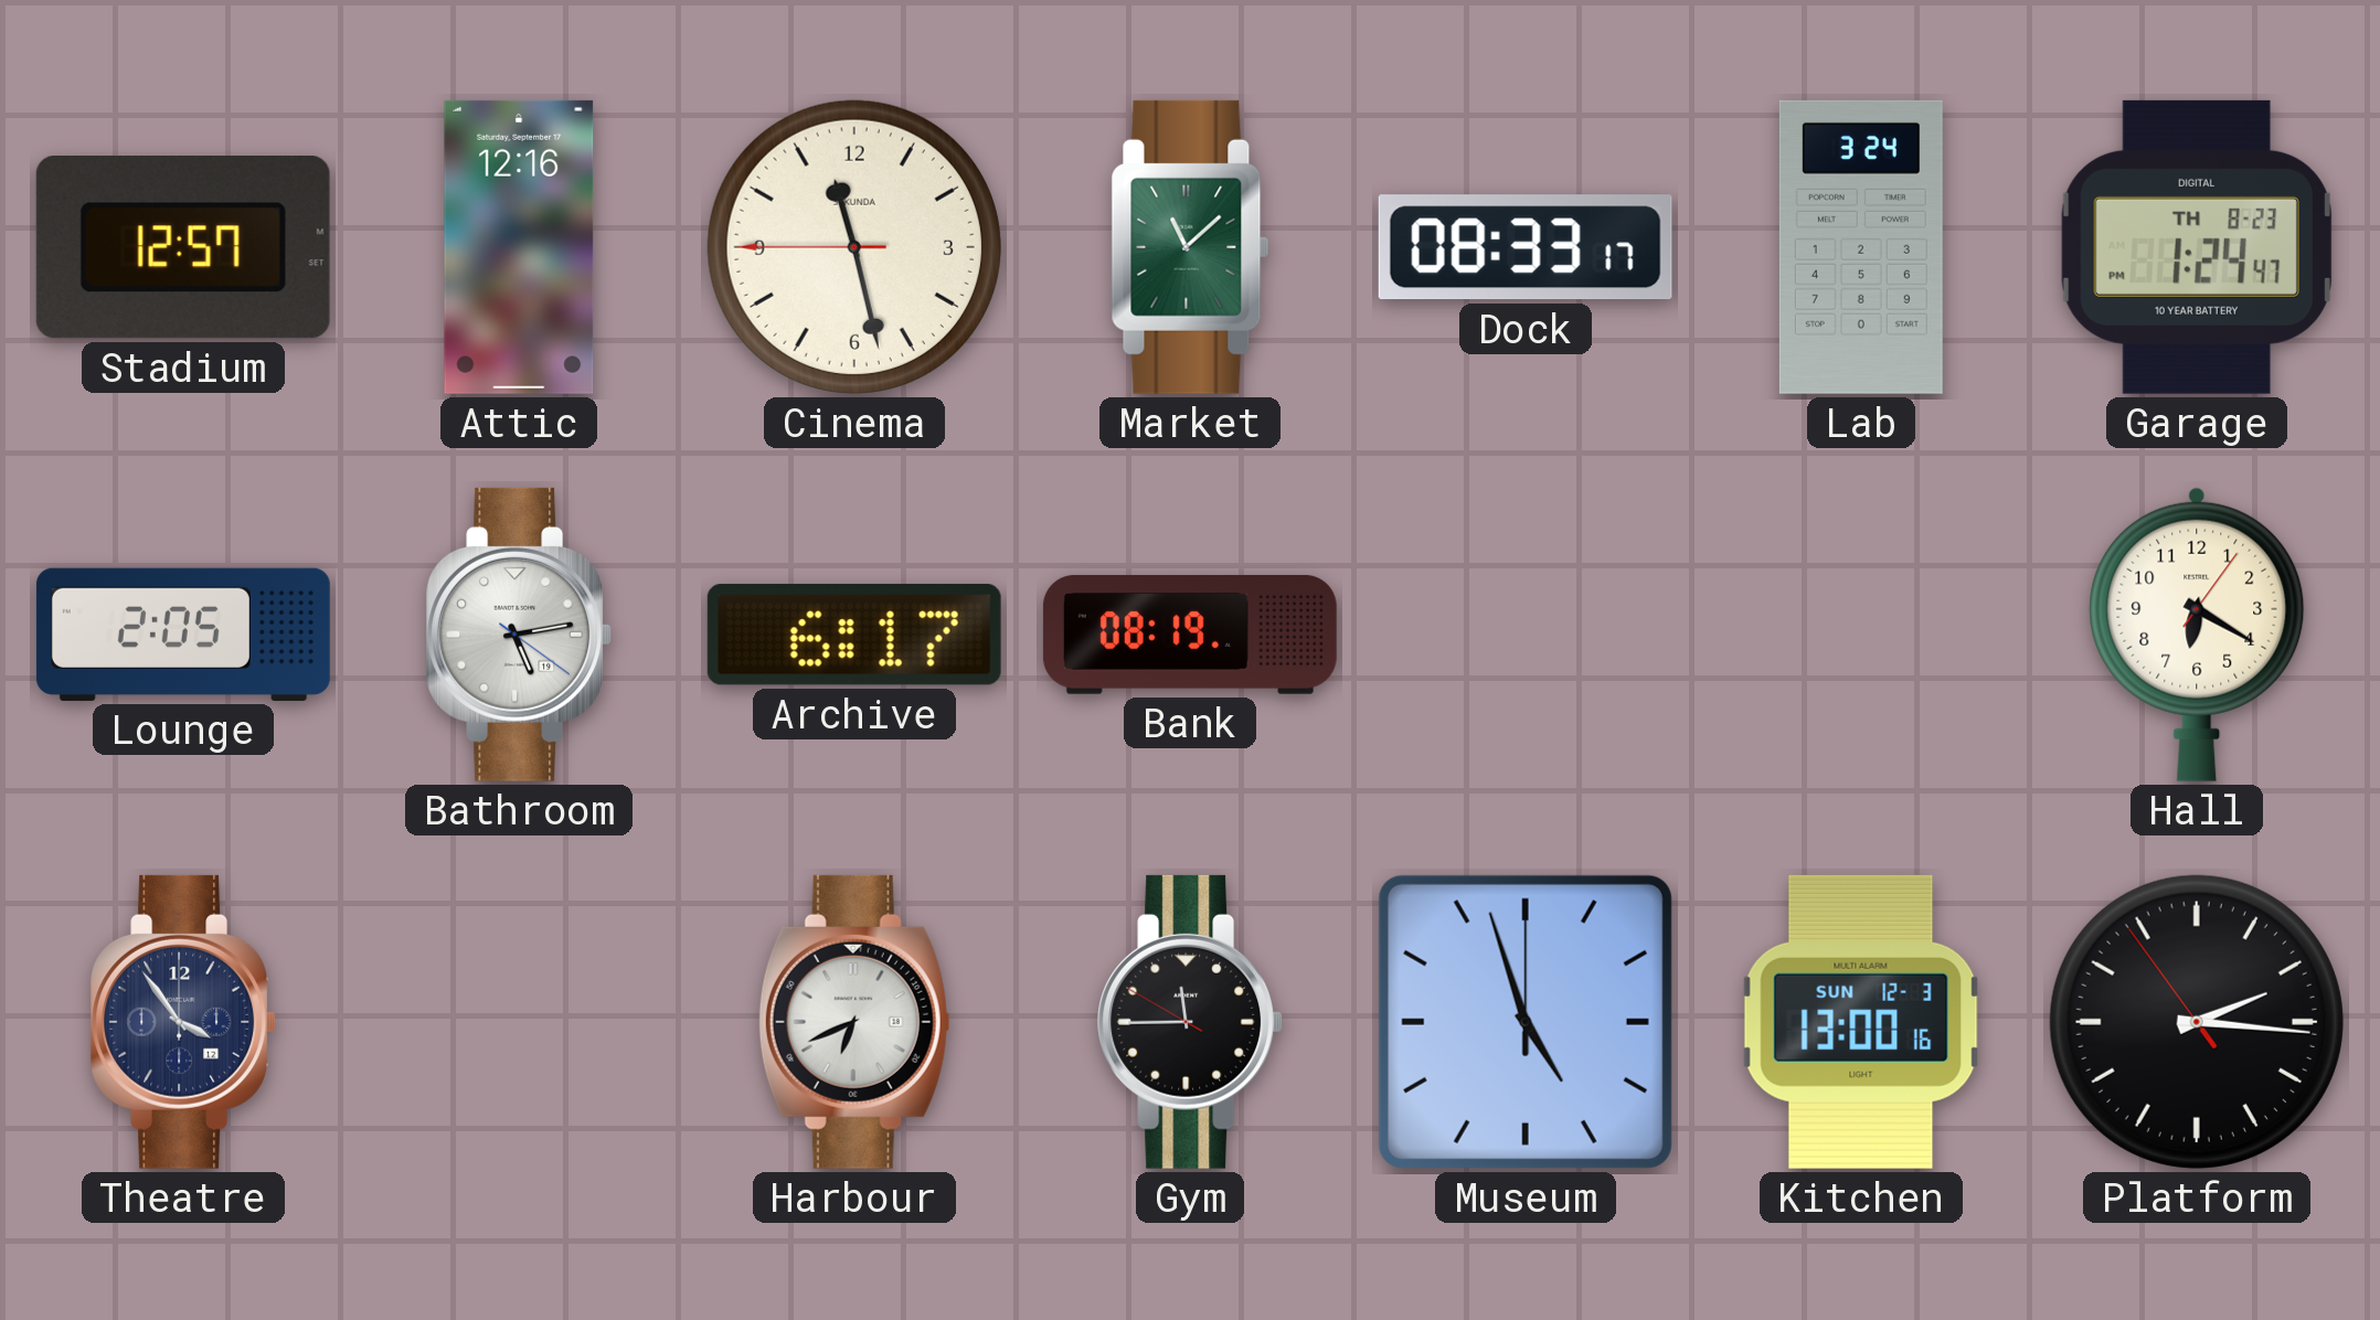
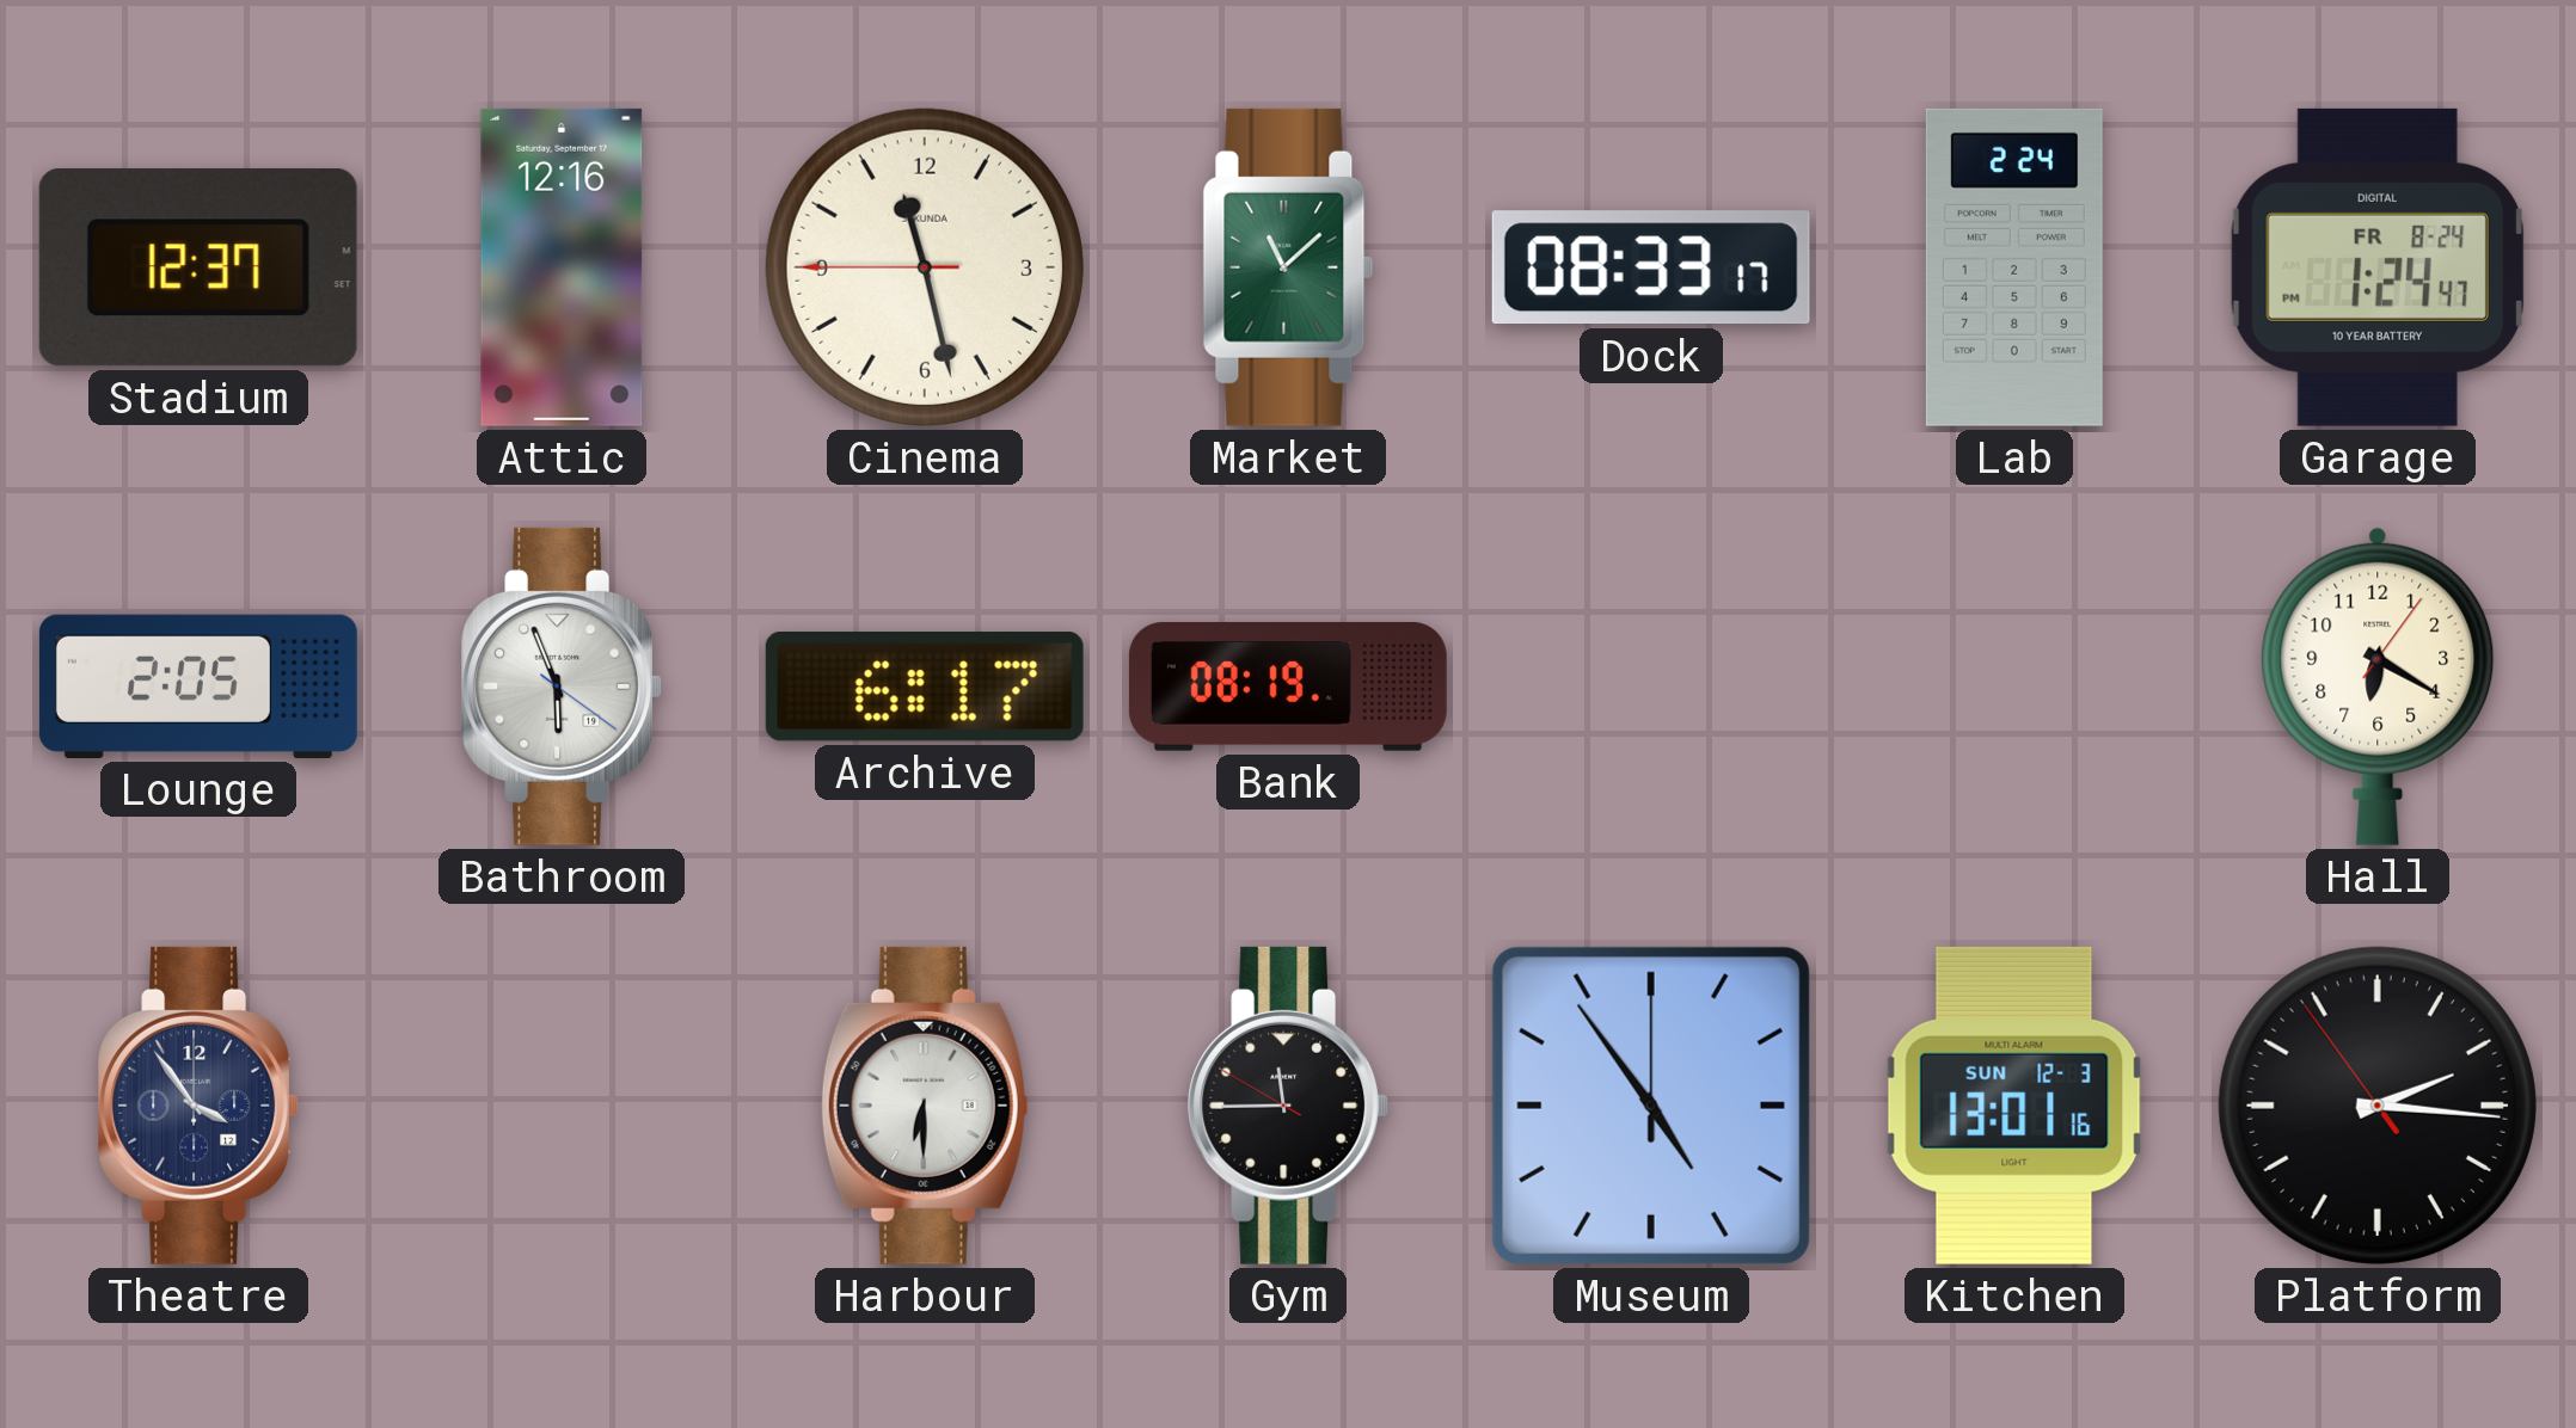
Stadium: 12:57 -> 12:37
Lab: 3:24 -> 2:24
Garage date: TH 8-23 -> FR 8-24
Bathroom: 5:13 -> 5:56
Harbour: 6:41 -> 6:30
Museum: 4:57 -> 4:54
Kitchen: 13:00 -> 13:01
